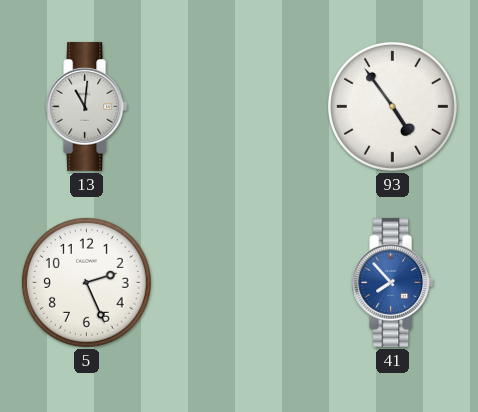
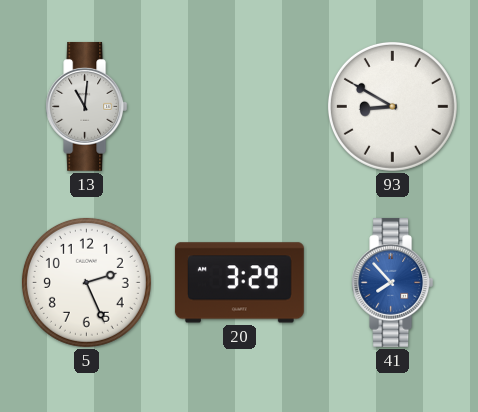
93: 4:54 -> 8:50
20: none -> 3:29
